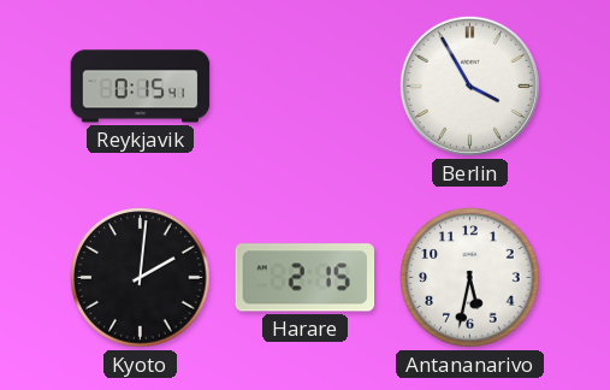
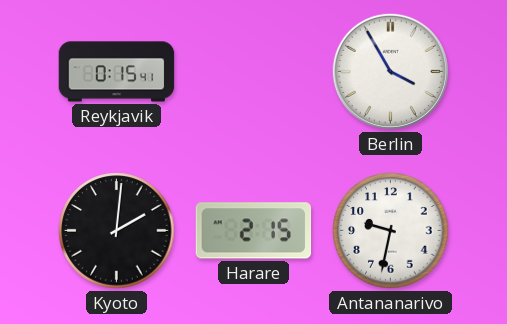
Antananarivo: 5:32 -> 9:32
